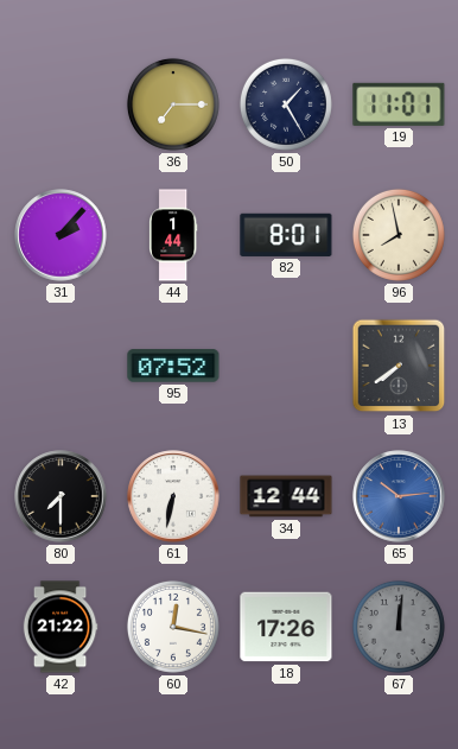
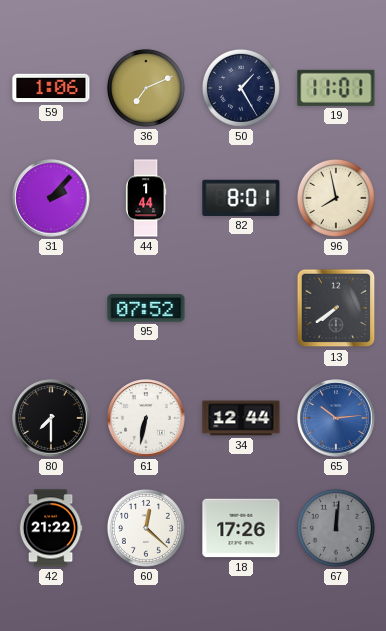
59: none -> 1:06
36: 7:15 -> 7:11
60: 12:17 -> 12:22
